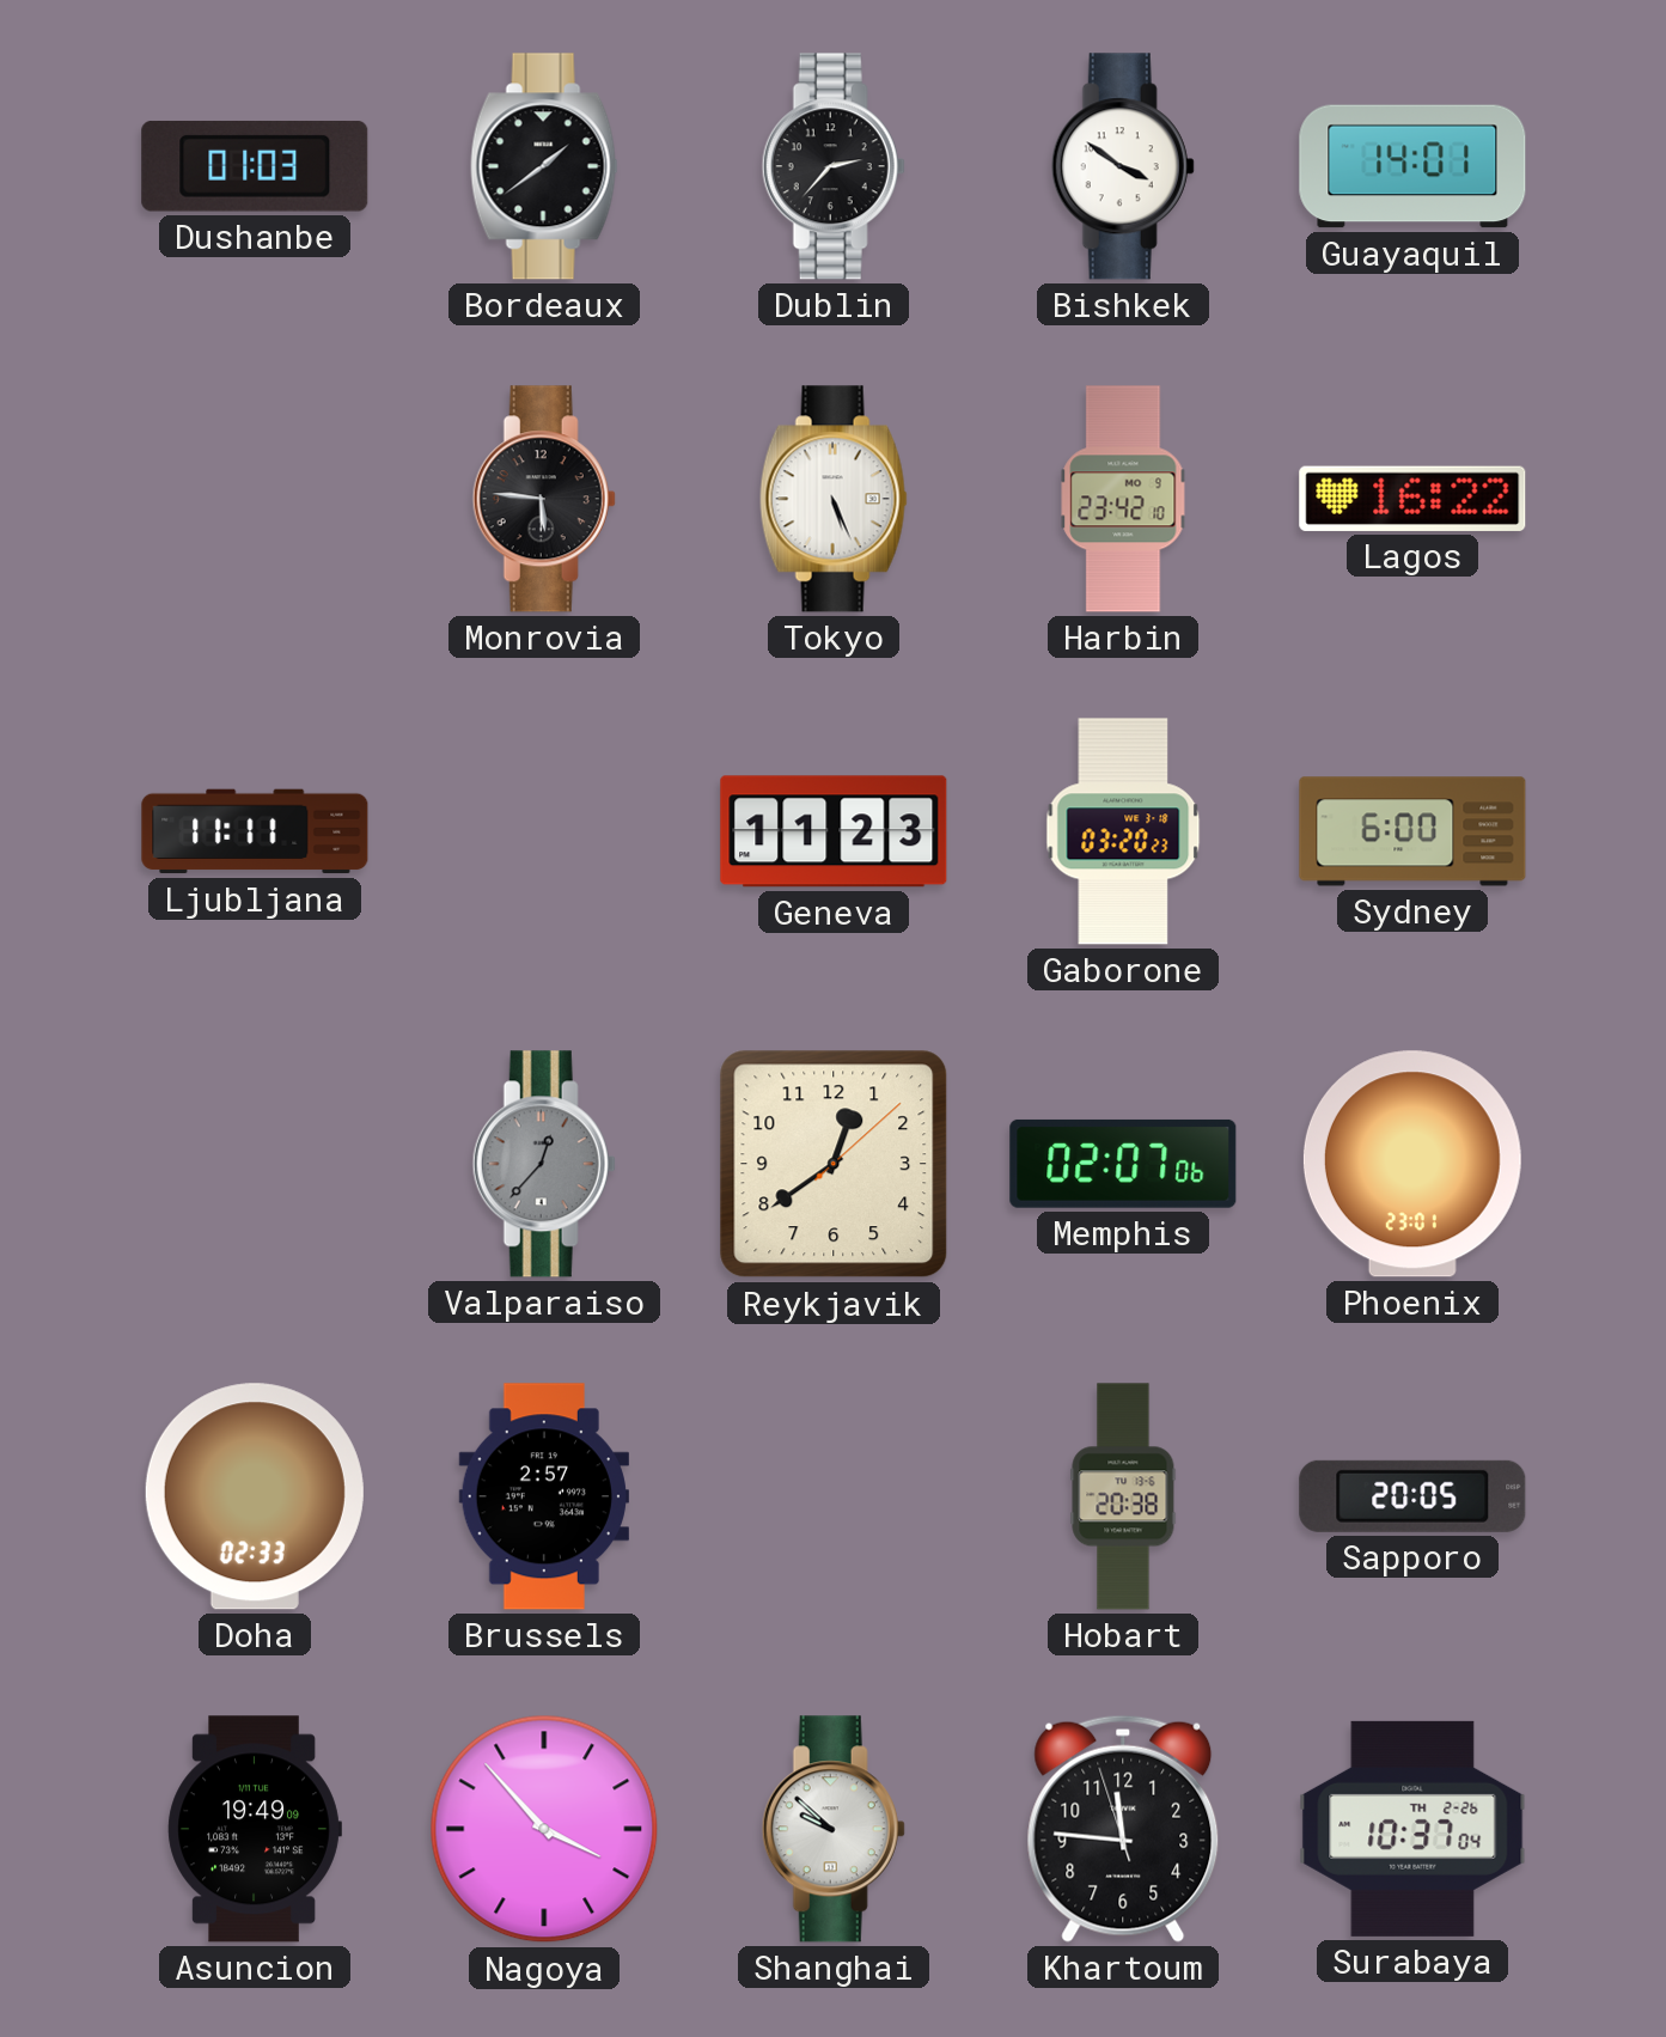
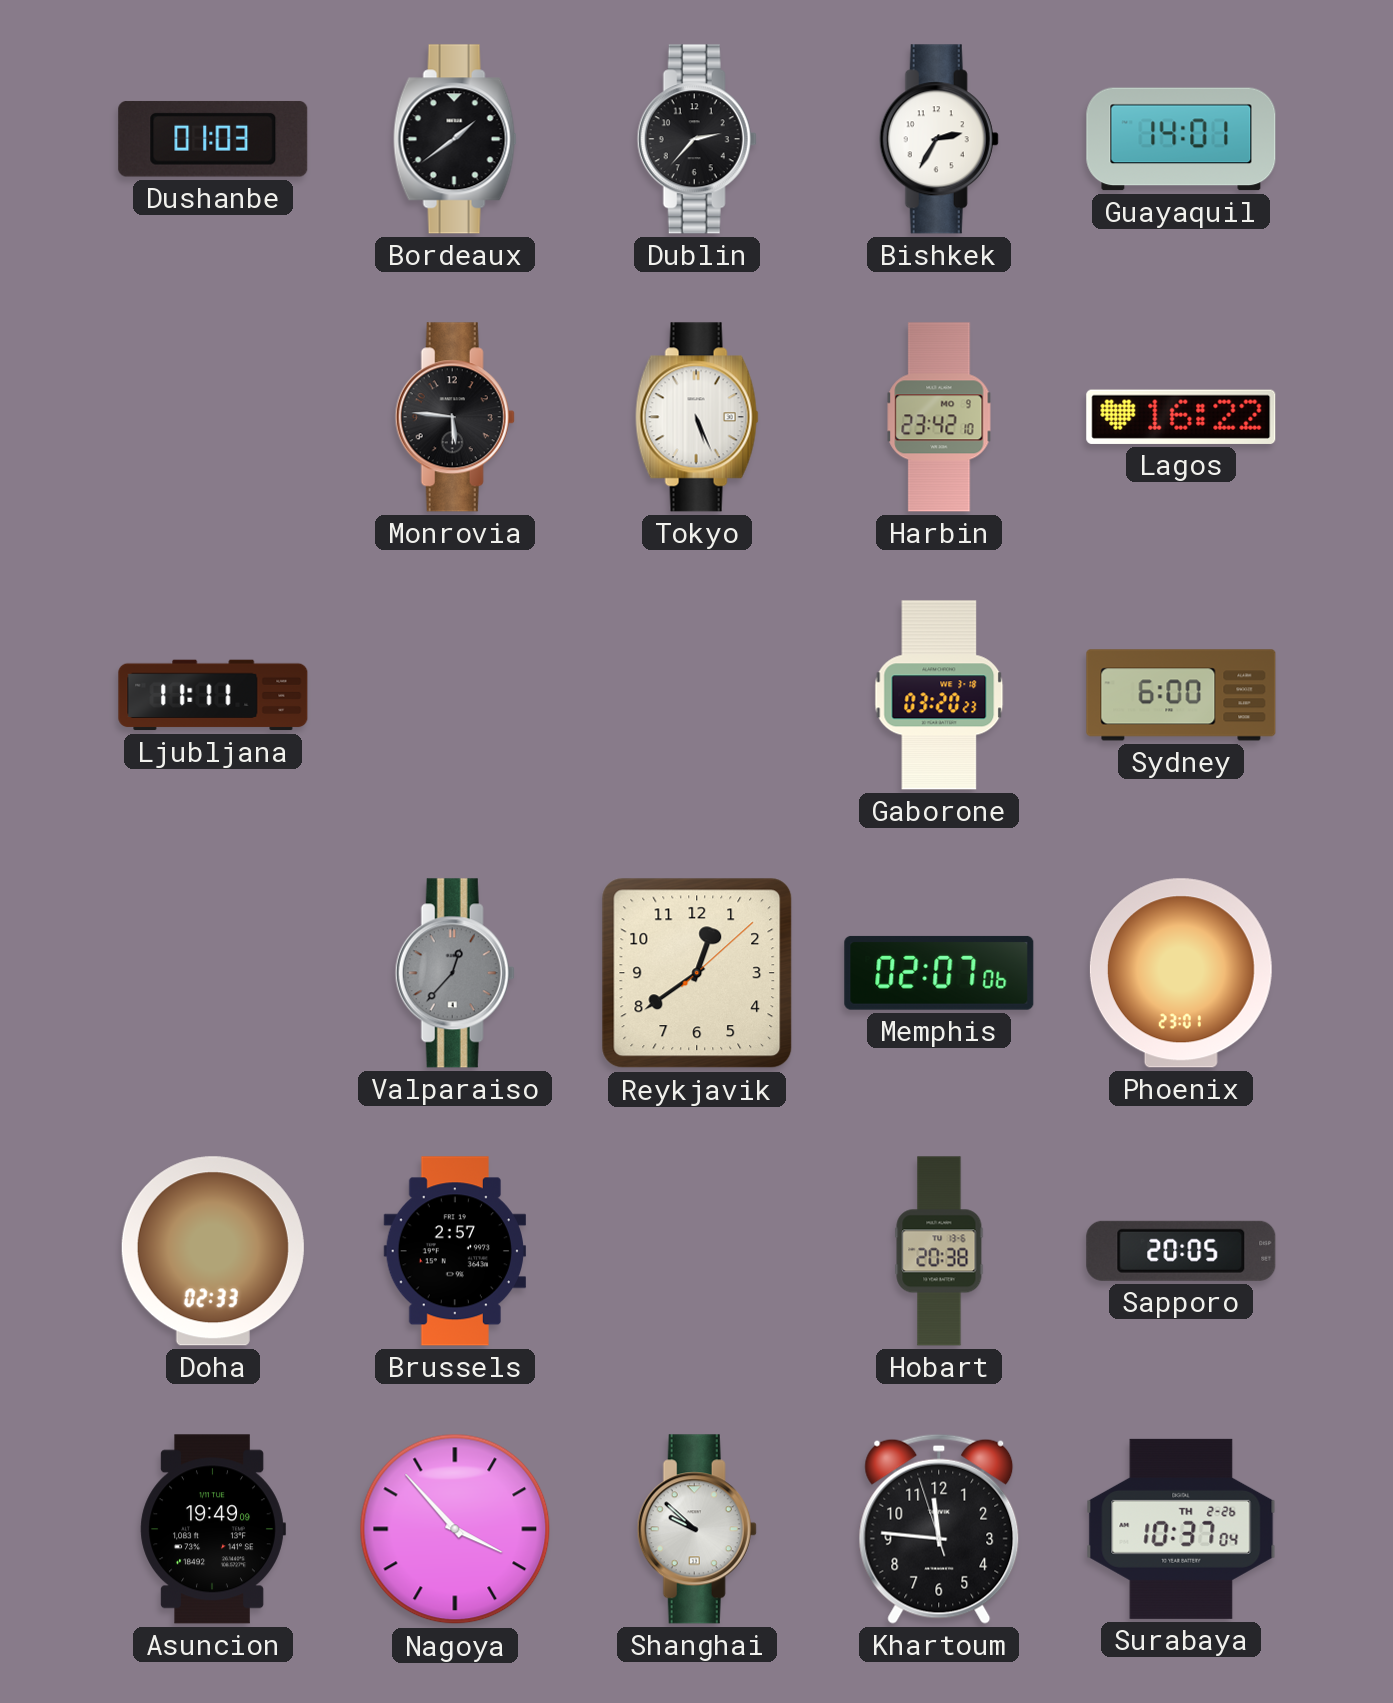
Bishkek: 3:51 -> 2:35
Geneva: 11:23 -> none
